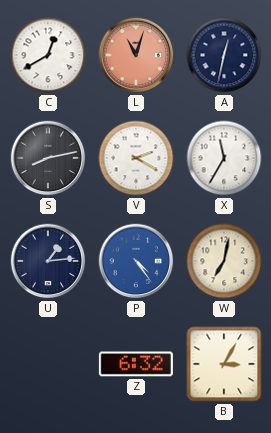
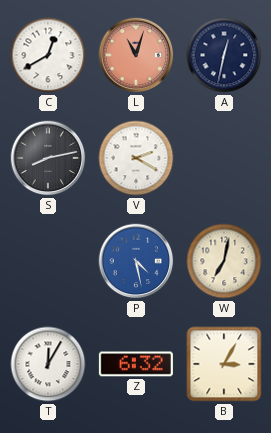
X: 11:35 -> none
U: 1:14 -> none
P: 4:24 -> 4:28
T: none -> 12:05
